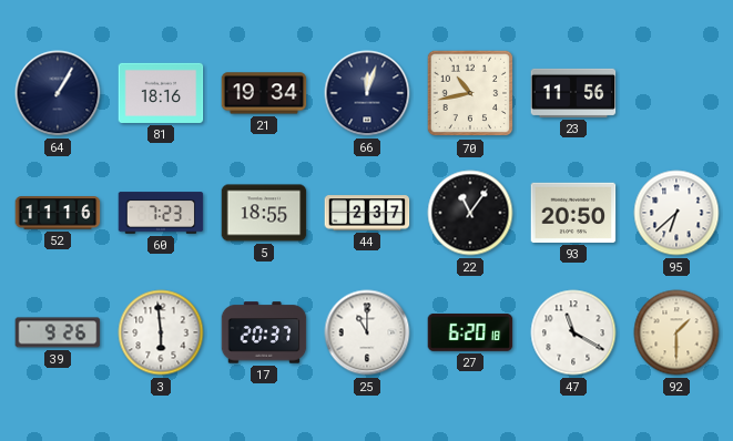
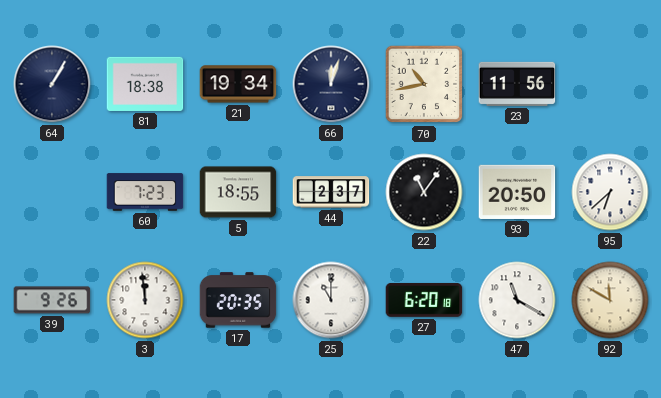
81: 18:16 -> 18:38
52: 11:16 -> none
3: 5:59 -> 11:59
17: 20:37 -> 20:35
92: 1:30 -> 11:50
